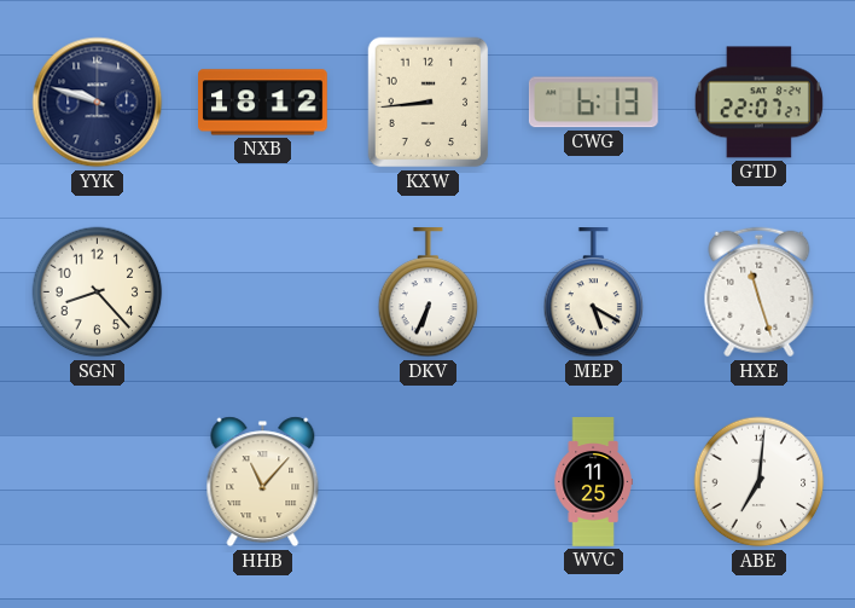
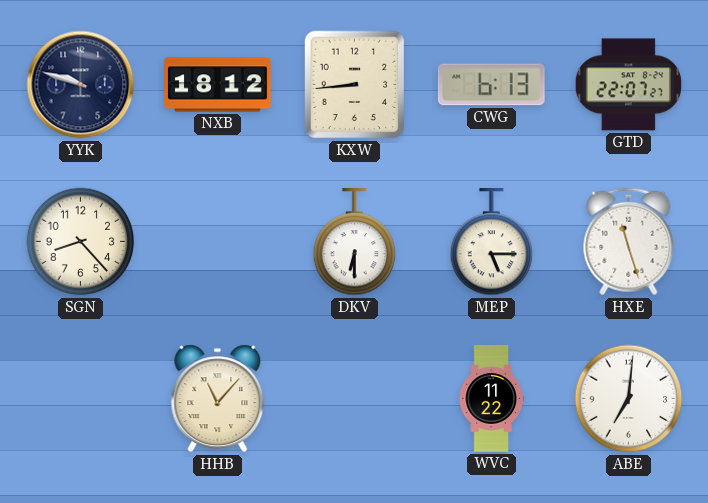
DKV: 6:34 -> 6:30
MEP: 5:20 -> 5:15
WVC: 11:25 -> 11:22
